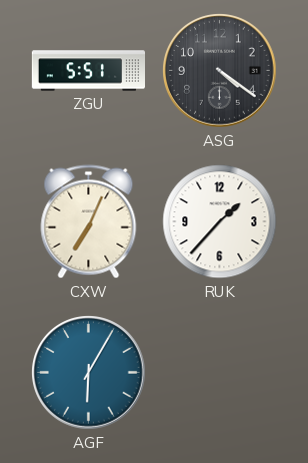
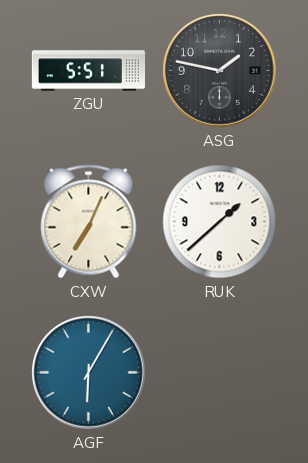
ASG: 4:21 -> 1:47
RUK: 1:37 -> 1:38
